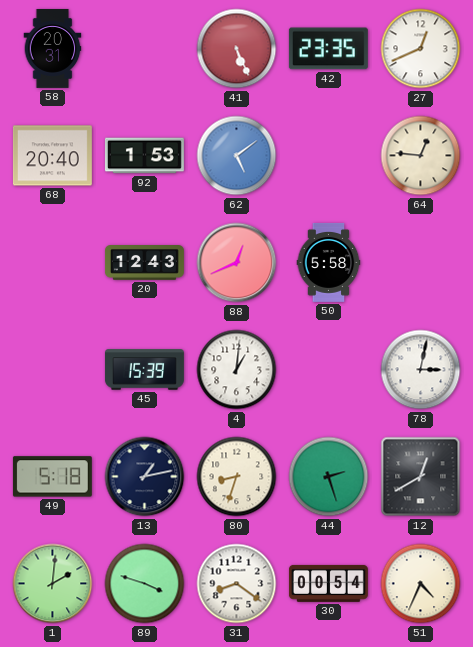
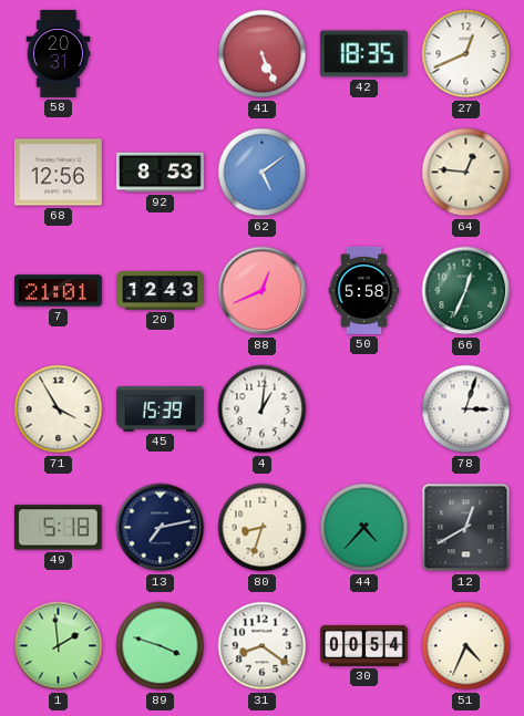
42: 23:35 -> 18:35
68: 20:40 -> 12:56
92: 1:53 -> 8:53
7: none -> 21:01
66: none -> 12:34
71: none -> 3:55
78: 3:02 -> 3:03
13: 1:13 -> 7:13
44: 2:27 -> 4:37
1: 2:01 -> 1:59
